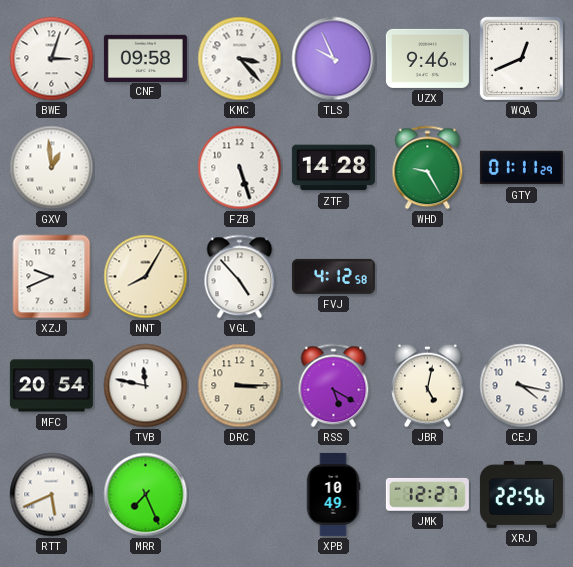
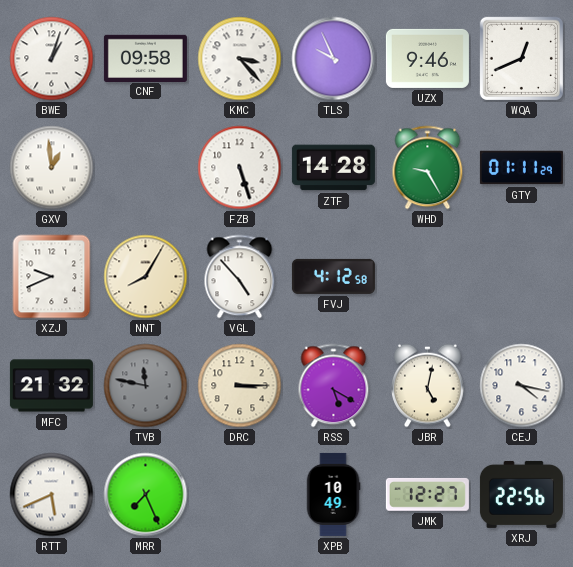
BWE: 3:03 -> 1:03
MFC: 20:54 -> 21:32
TVB dial: white -> grey
